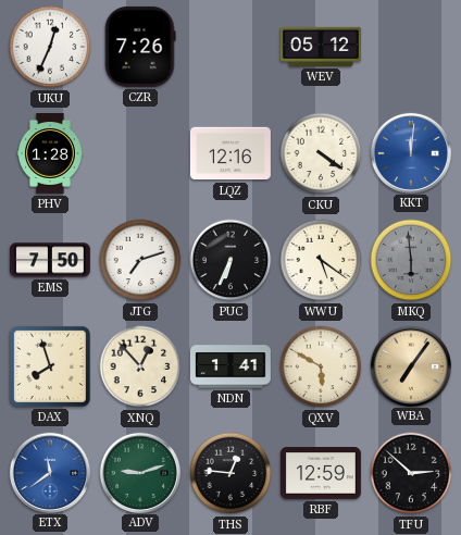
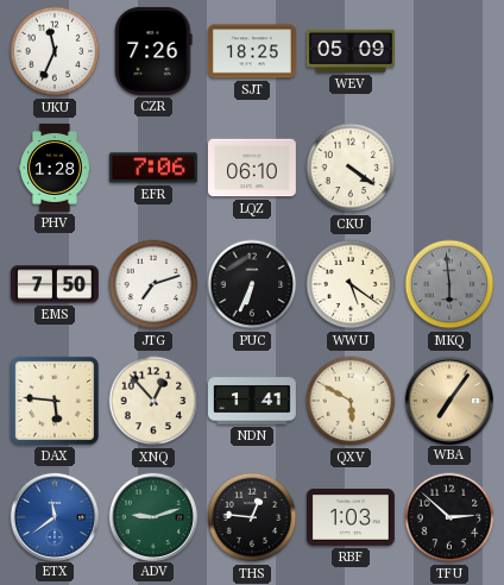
UKU: 12:34 -> 11:34
SJT: none -> 18:25
WEV: 05:12 -> 05:09
EFR: none -> 7:06
LQZ: 12:16 -> 06:10
KKT: 12:01 -> none
DAX: 7:57 -> 5:46
RBF: 12:59 -> 1:03
